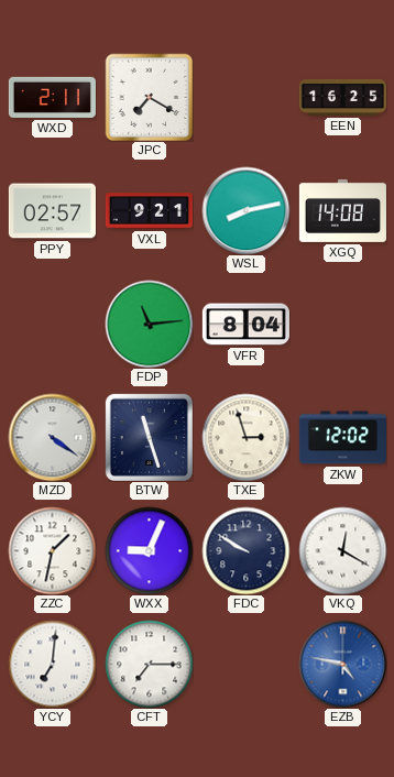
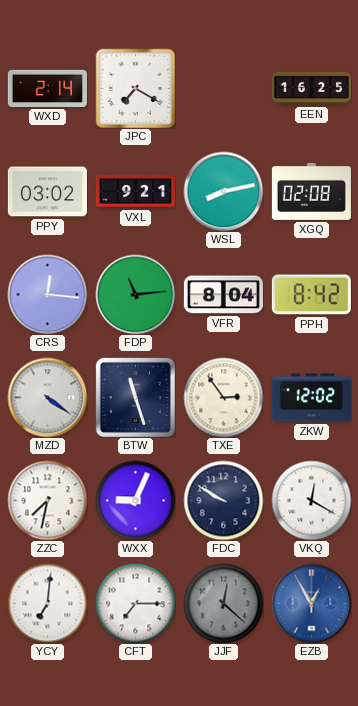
WXD: 2:11 -> 2:14
PPY: 02:57 -> 03:02
XGQ: 14:08 -> 02:08
CRS: none -> 12:16
PPH: none -> 8:42
TXE: 2:57 -> 2:54
ZZC: 1:32 -> 7:32
JJF: none -> 12:22
EZB: 4:47 -> 12:55
